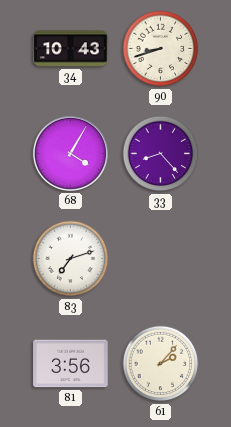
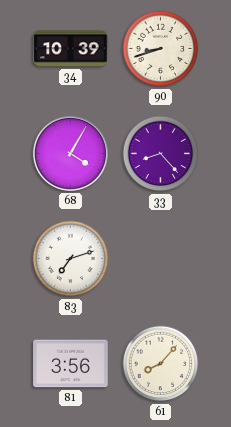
34: 10:43 -> 10:39
61: 2:07 -> 8:07
